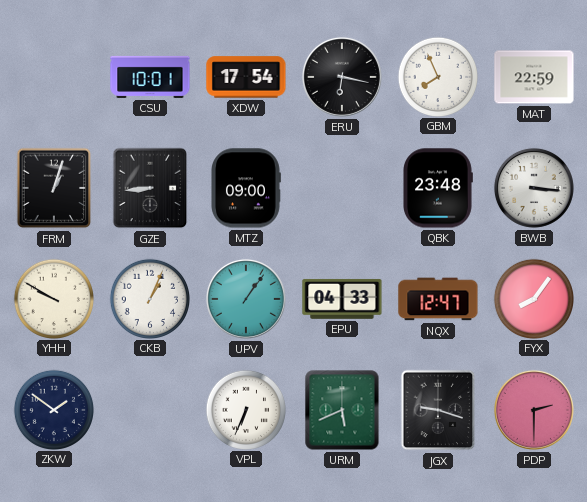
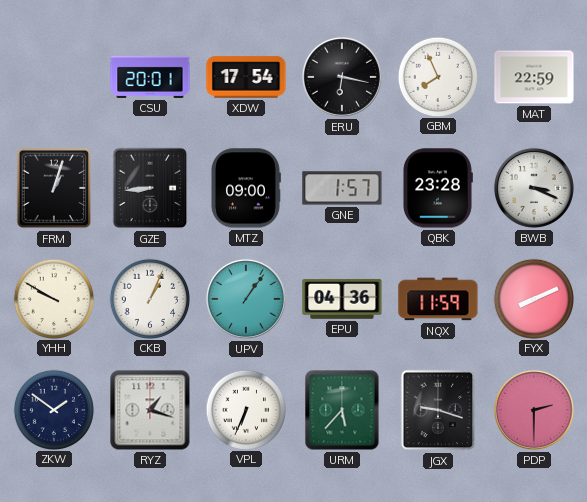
CSU: 10:01 -> 20:01
GNE: none -> 1:57
QBK: 23:48 -> 23:28
BWB: 3:16 -> 3:19
EPU: 04:33 -> 04:36
NQX: 12:47 -> 11:59
FYX: 8:06 -> 8:11
RYZ: none -> 1:18
URM: 5:41 -> 5:37
